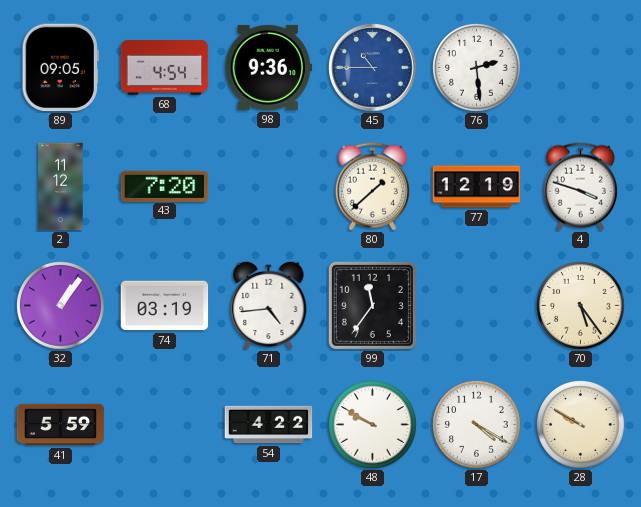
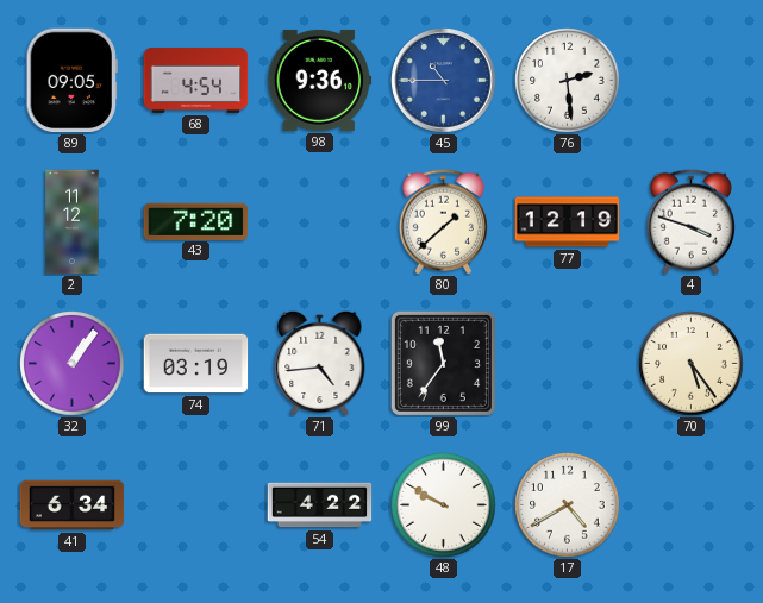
41: 5:59 -> 6:34
17: 4:20 -> 4:40
28: 9:50 -> none
